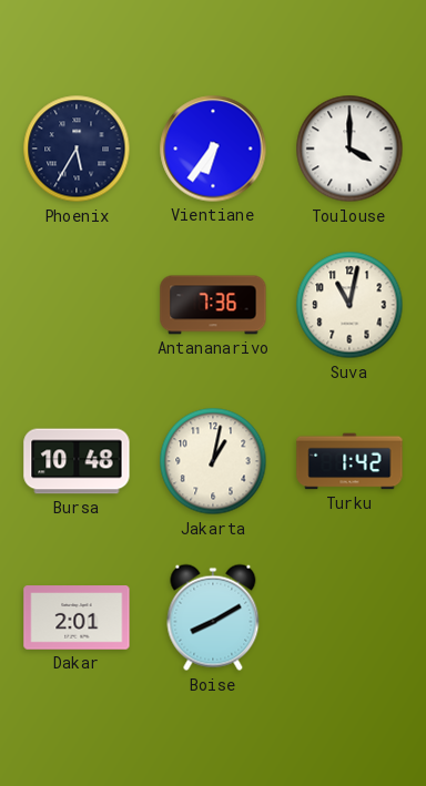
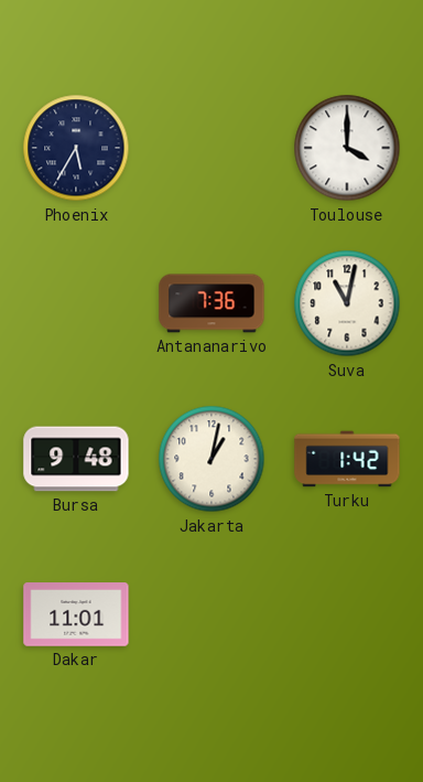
Vientiane: 6:36 -> none
Bursa: 10:48 -> 9:48
Dakar: 2:01 -> 11:01
Boise: 8:10 -> none
